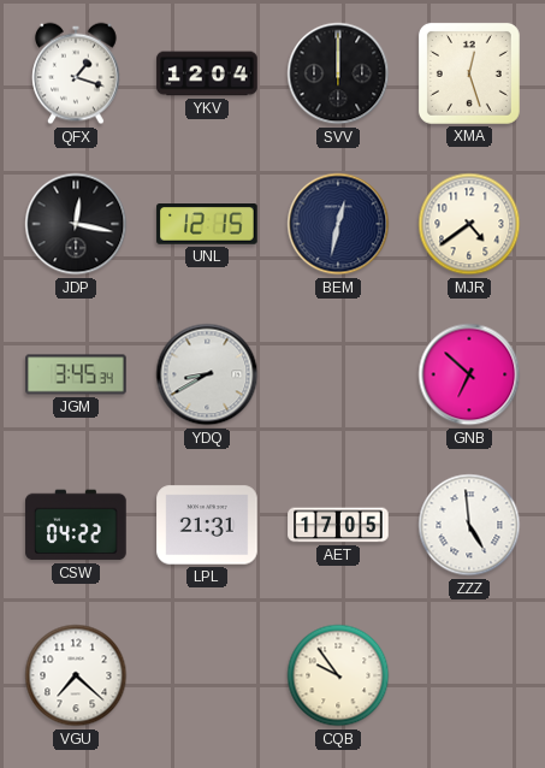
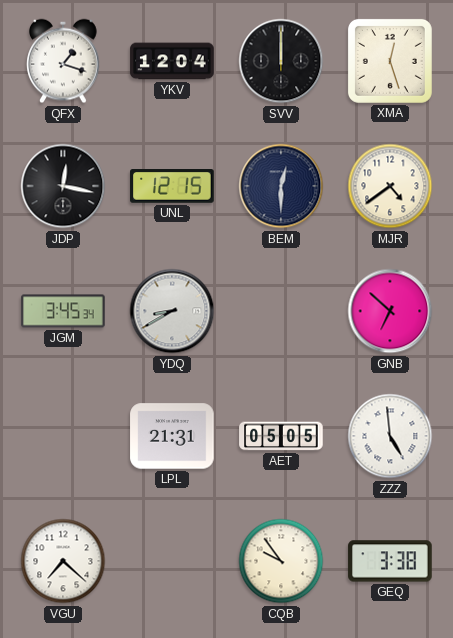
BEM: 12:32 -> 12:30
CSW: 04:22 -> none
AET: 17:05 -> 05:05
GEQ: none -> 3:38
